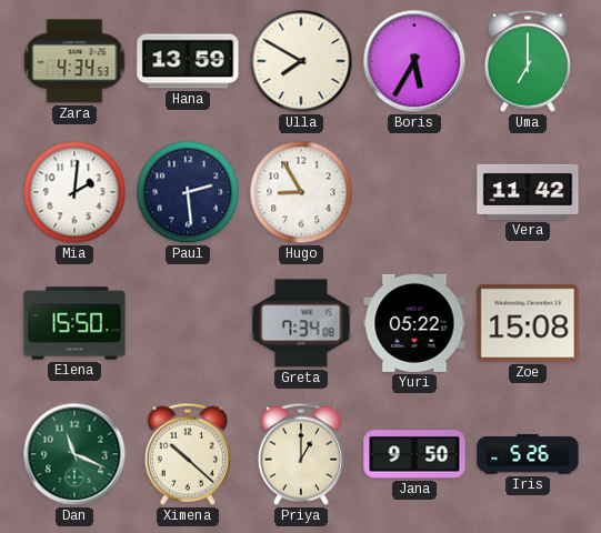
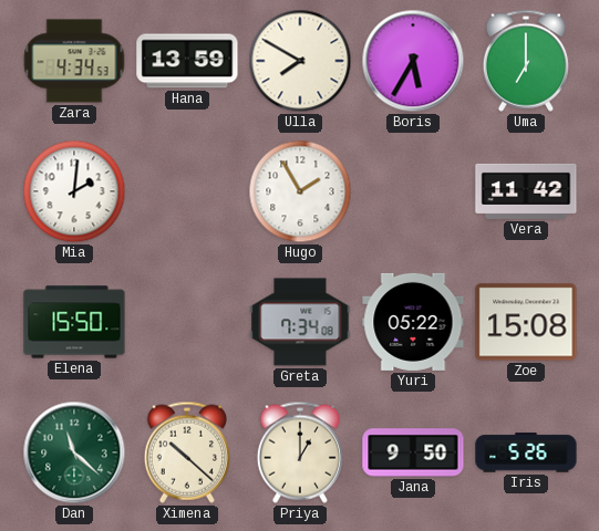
Paul: 2:29 -> none
Hugo: 8:55 -> 1:55
Dan: 11:19 -> 11:22
